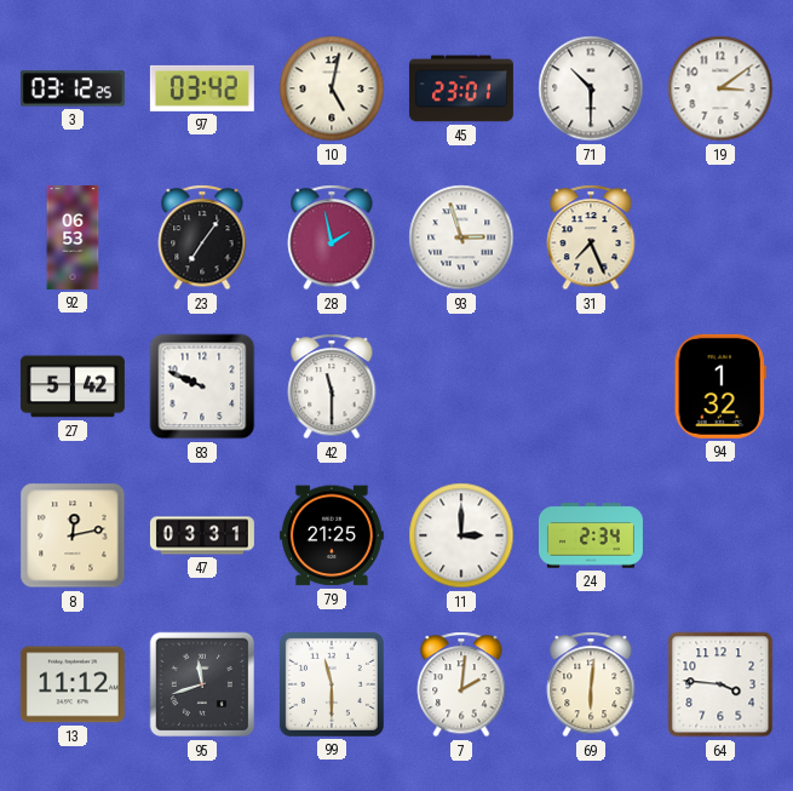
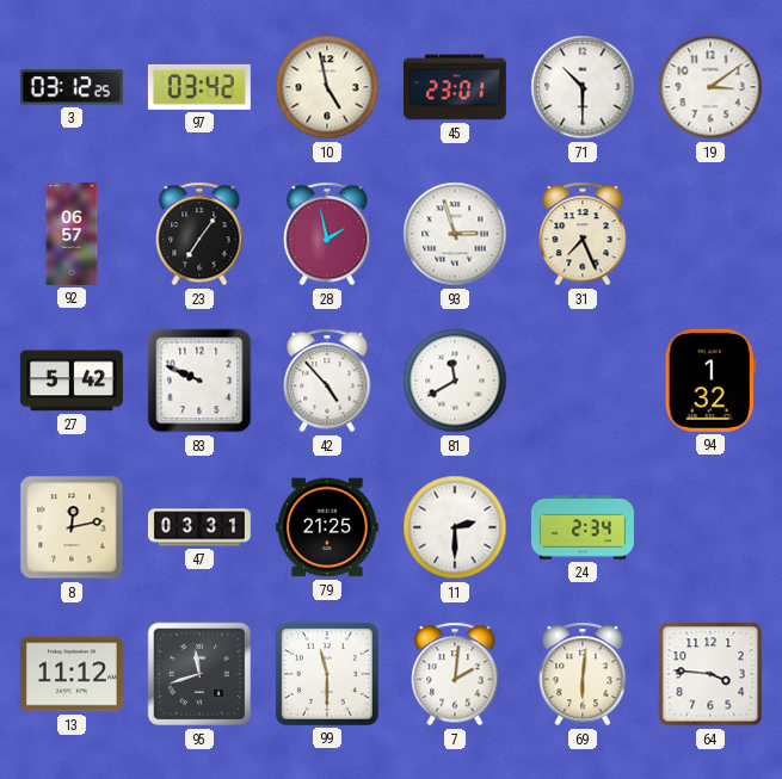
10: 5:02 -> 4:58
92: 06:53 -> 06:57
42: 11:30 -> 4:53
81: none -> 11:40
11: 3:00 -> 2:30
